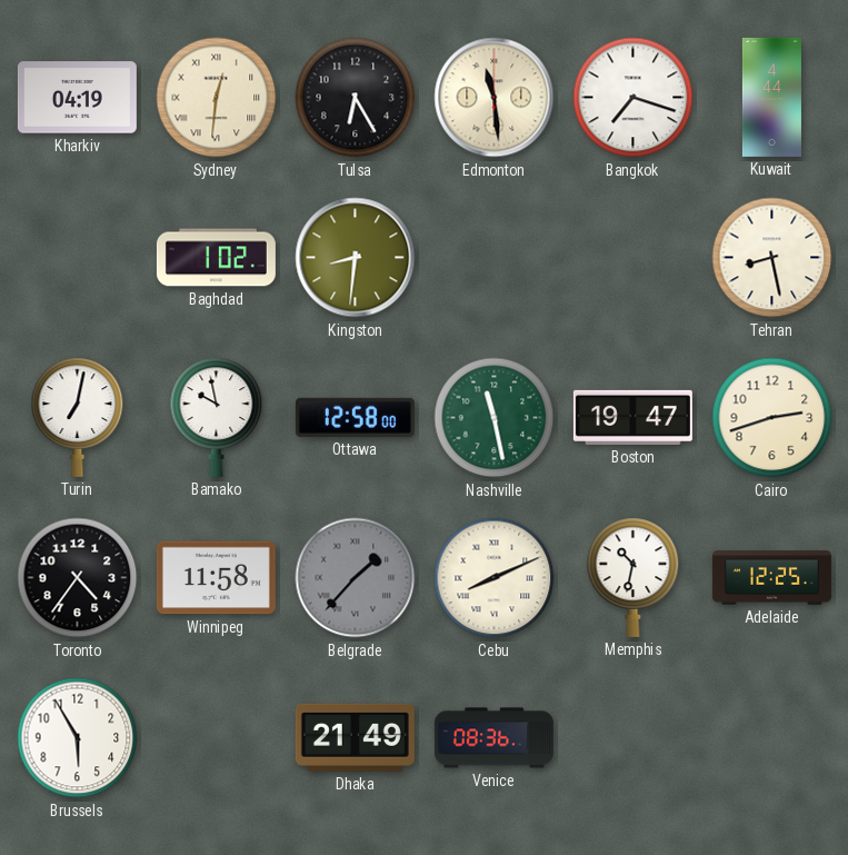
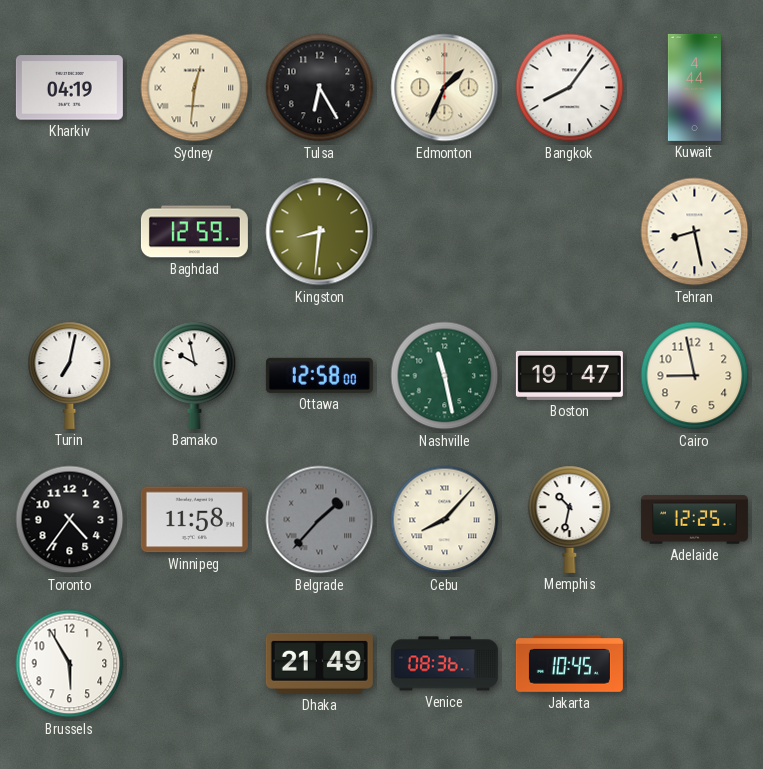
Edmonton: 11:29 -> 1:34
Bangkok: 7:18 -> 8:06
Baghdad: 1:02 -> 12:59
Cairo: 2:42 -> 8:58
Cebu: 8:11 -> 8:07
Jakarta: none -> 10:45
